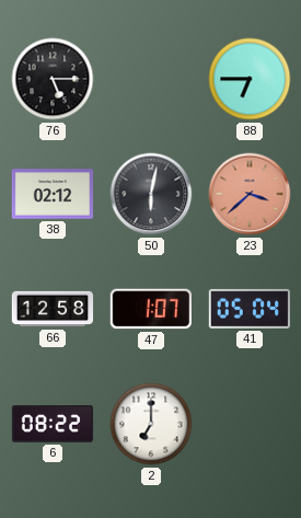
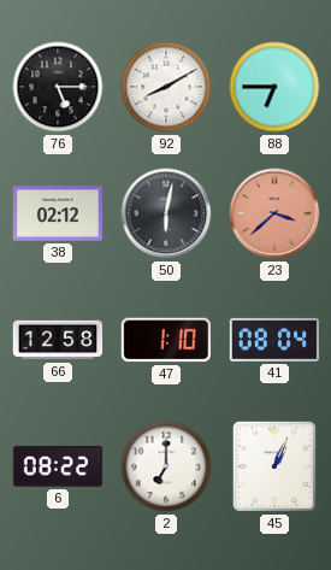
92: none -> 8:10
47: 1:07 -> 1:10
41: 05:04 -> 08:04
45: none -> 1:04
